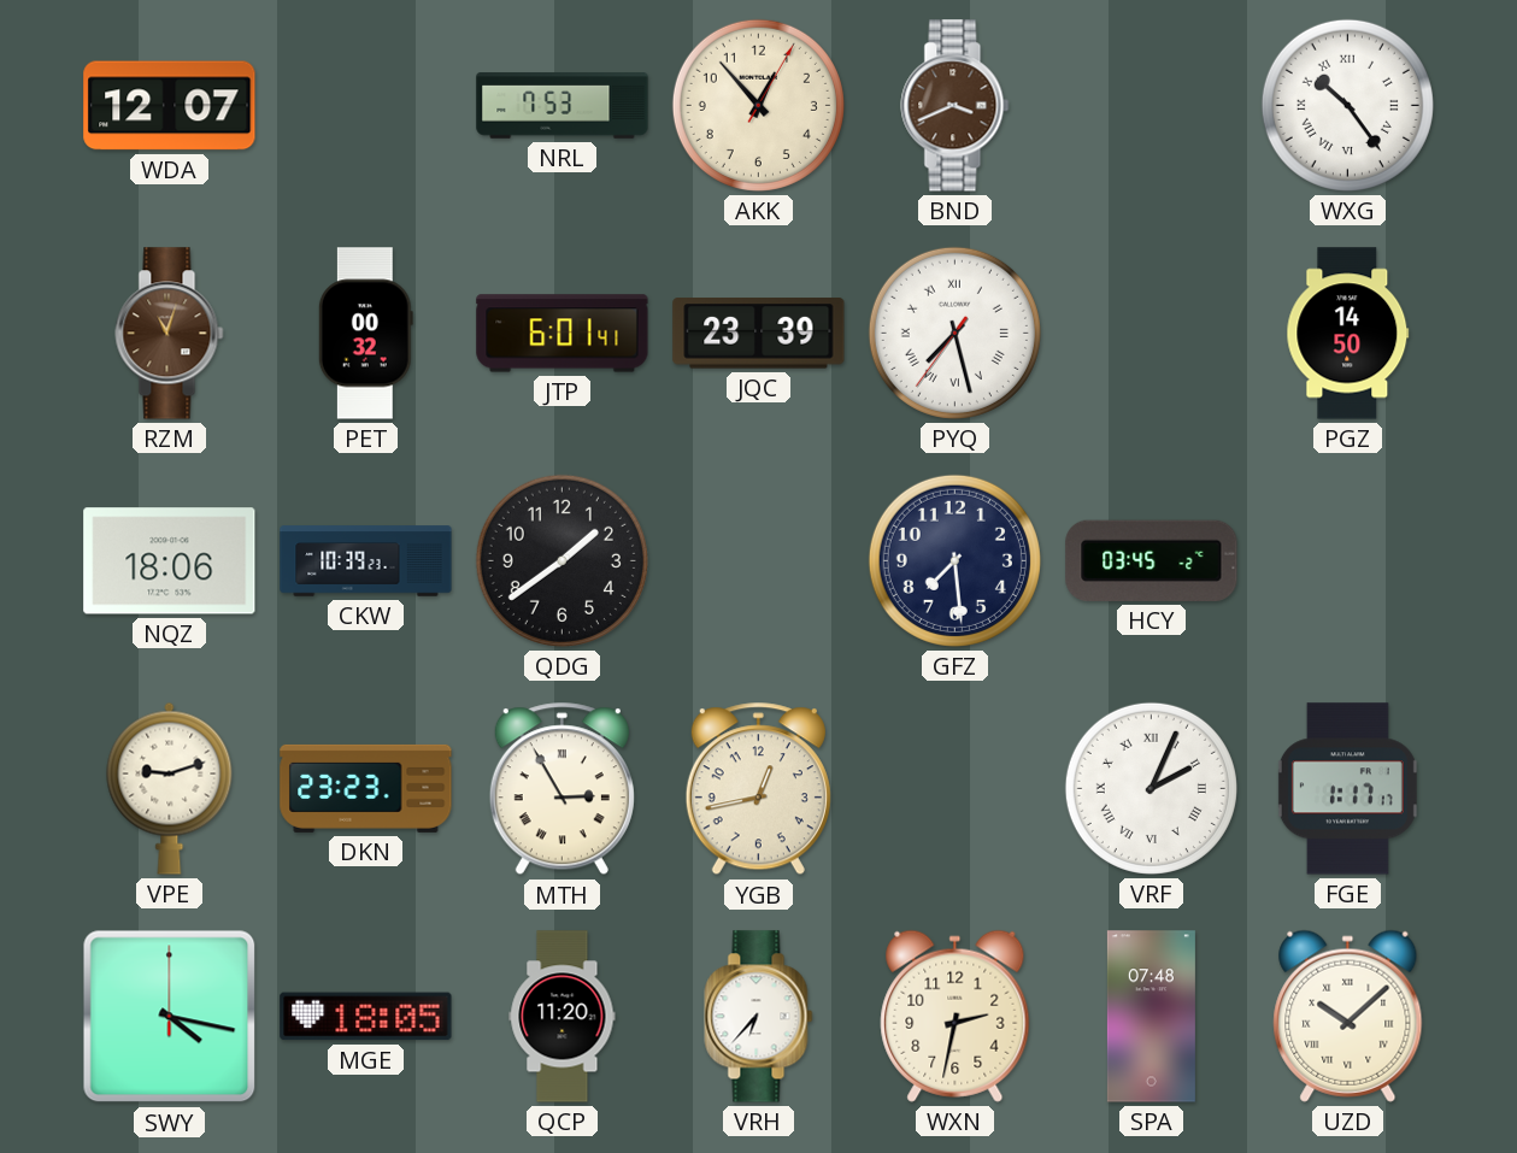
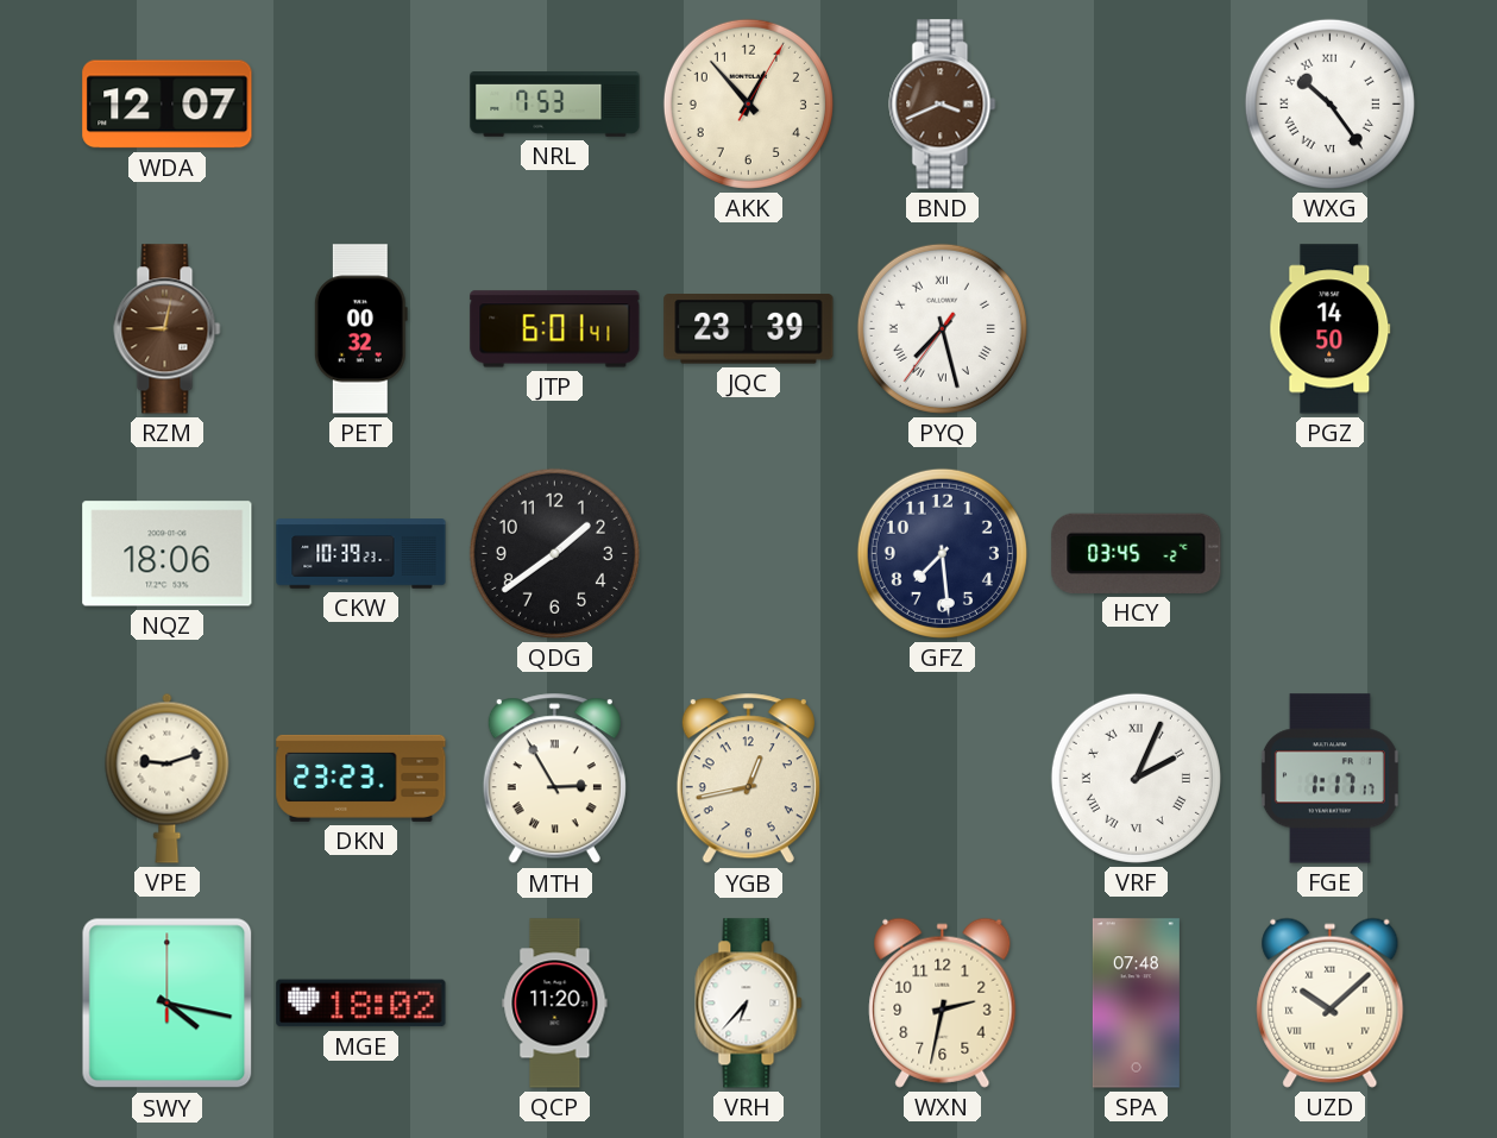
RZM: 11:03 -> 9:02
MGE: 18:05 -> 18:02
